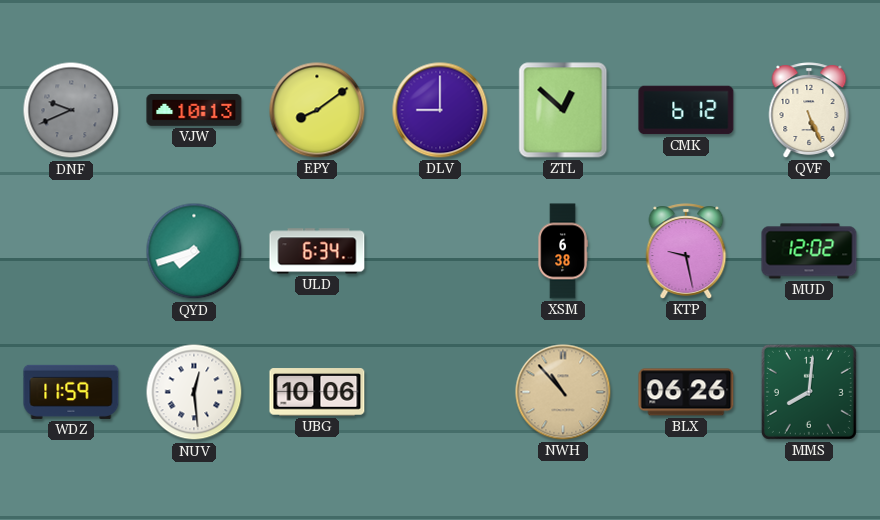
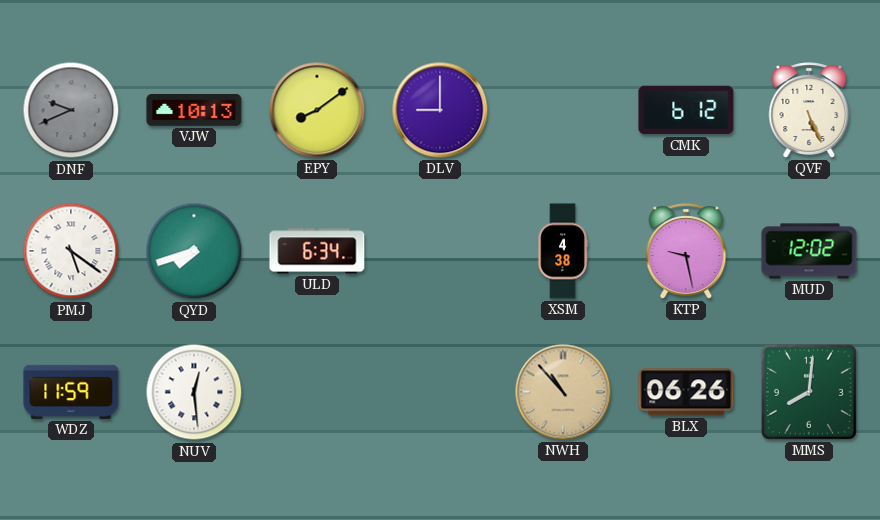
ZTL: 12:52 -> none
PMJ: none -> 5:21
XSM: 6:38 -> 4:38
UBG: 10:06 -> none
